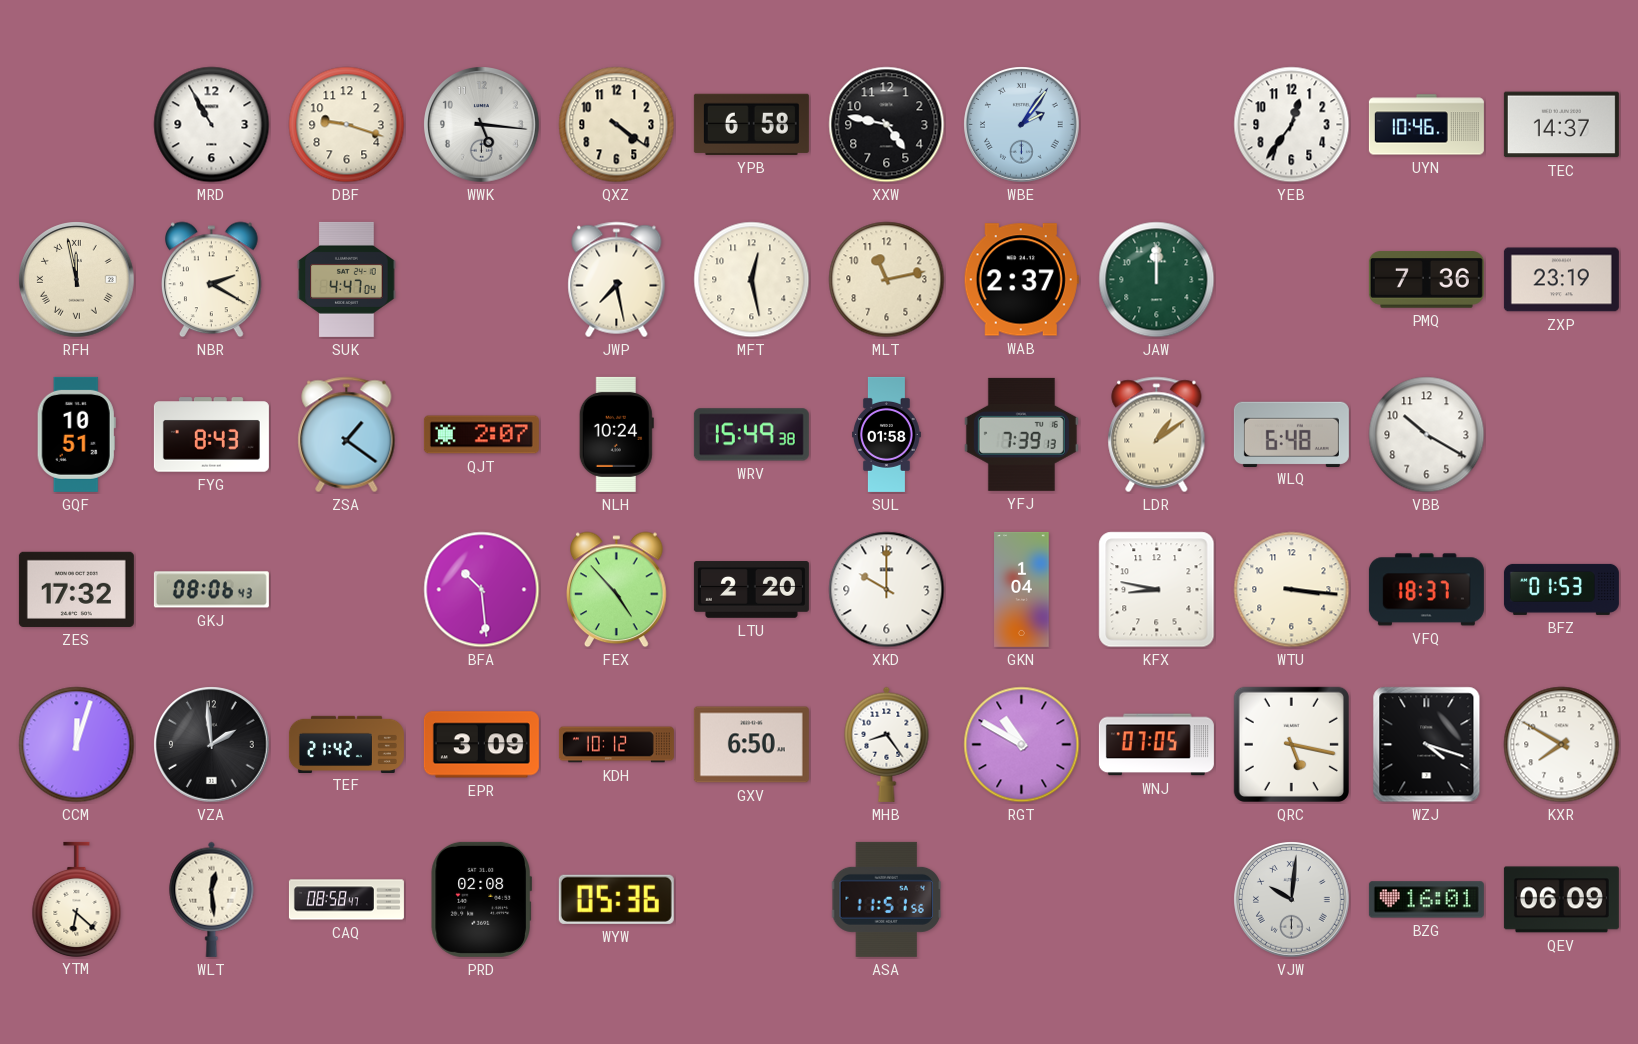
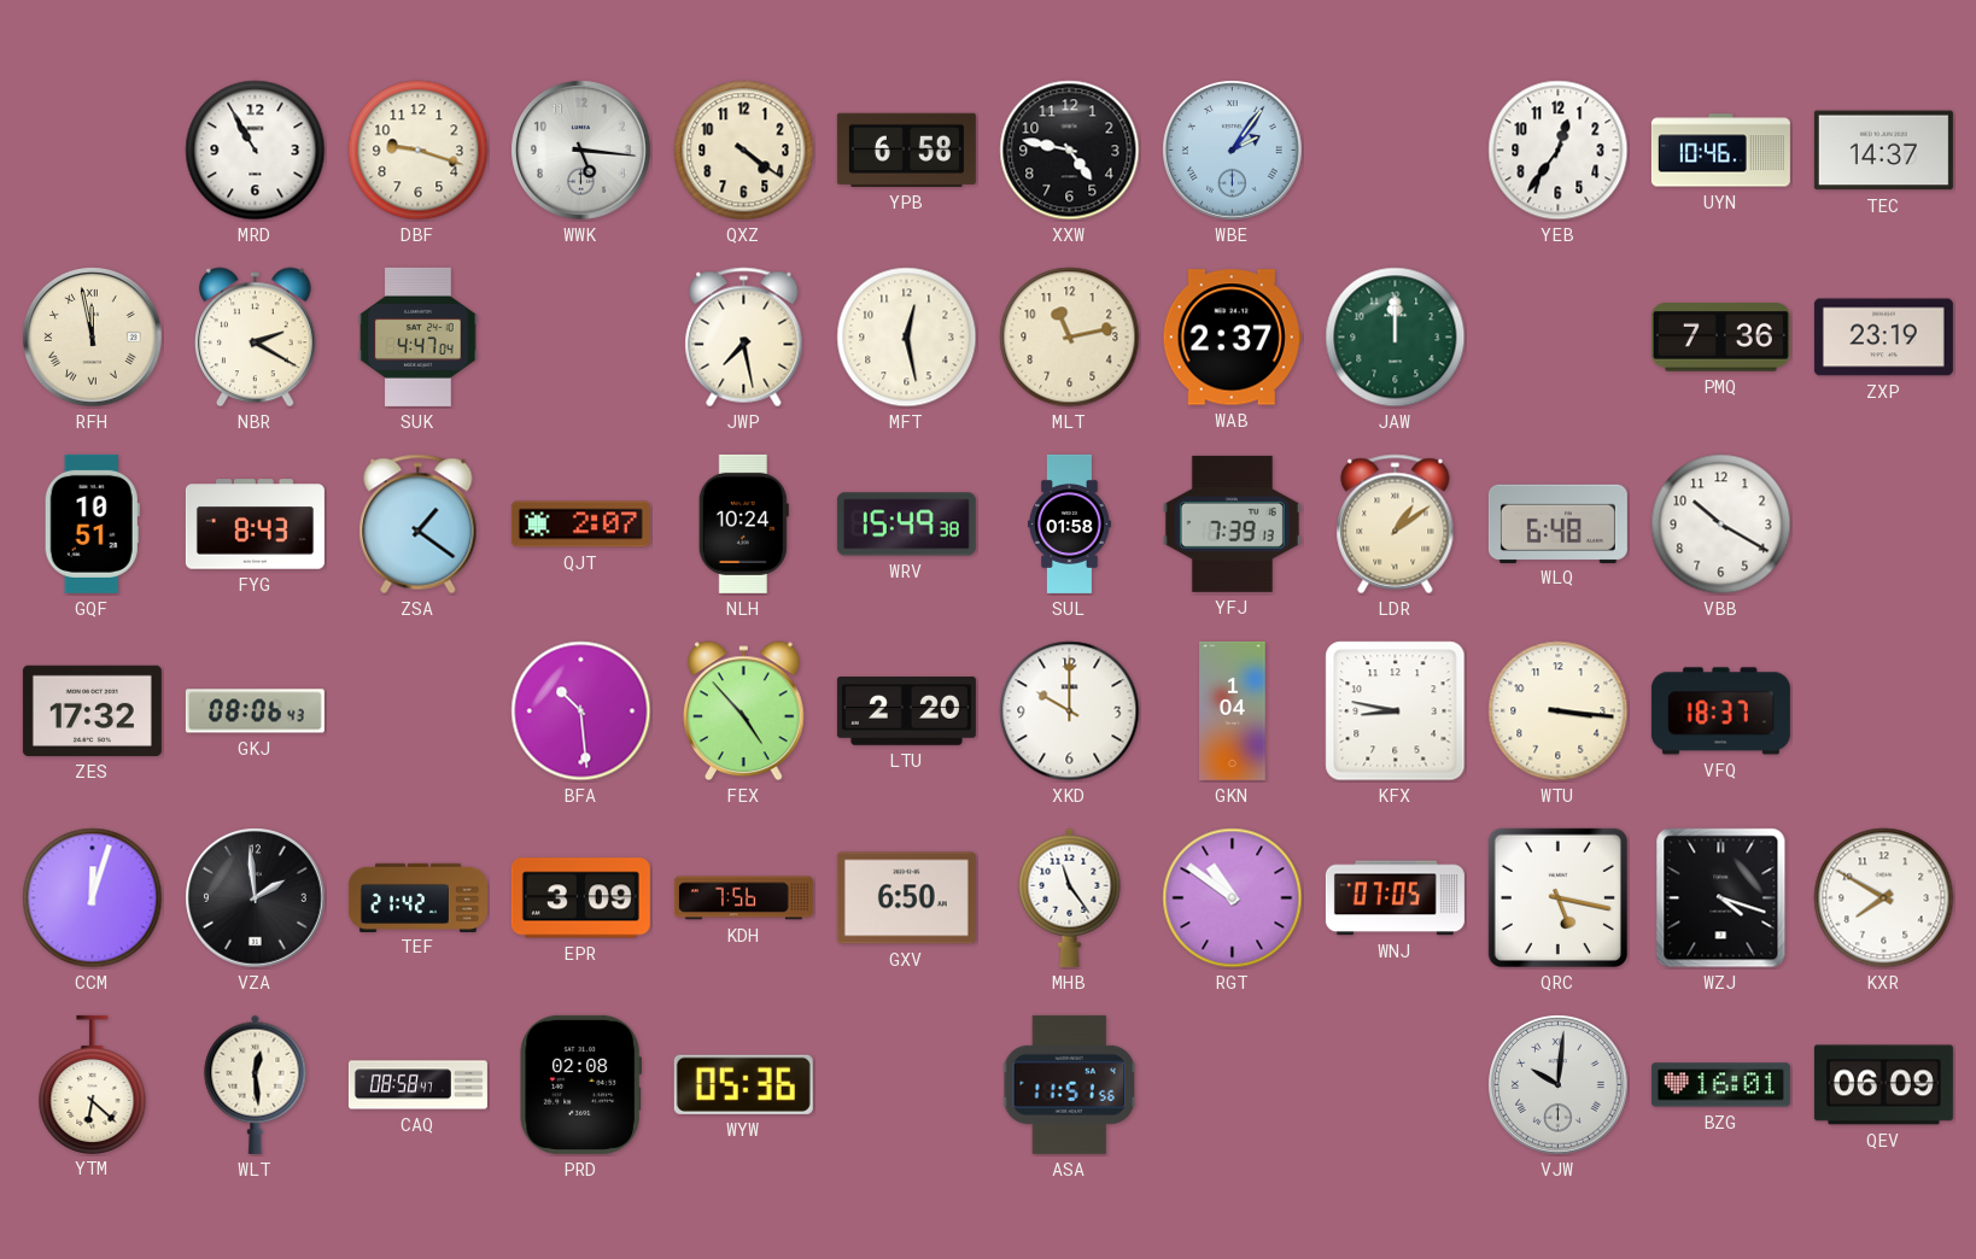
BFZ: 01:53 -> none
KDH: 10:12 -> 7:56
MHB: 8:24 -> 11:24
RGT: 10:50 -> 10:51
